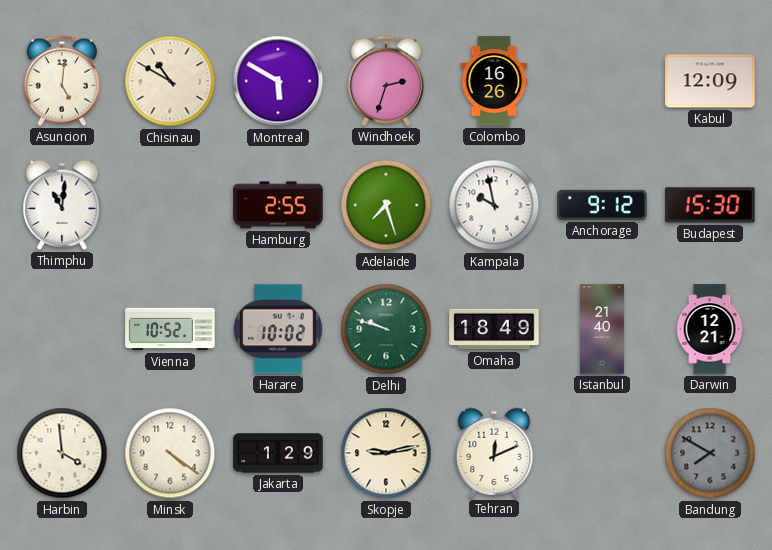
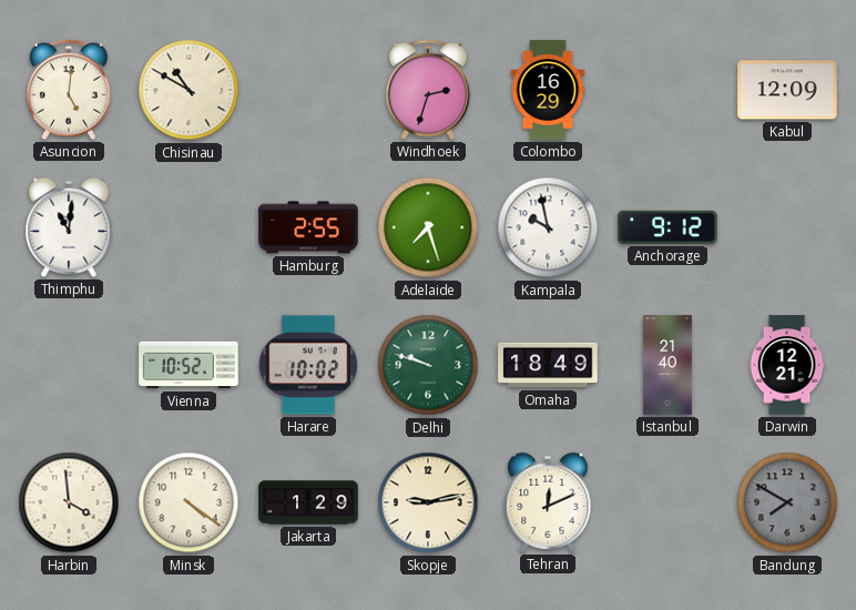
Montreal: 5:50 -> none
Colombo: 16:26 -> 16:29
Budapest: 15:30 -> none
